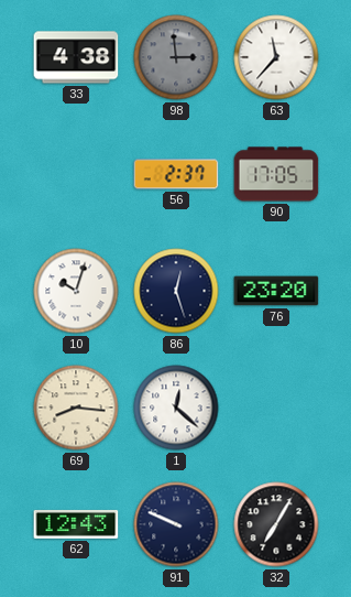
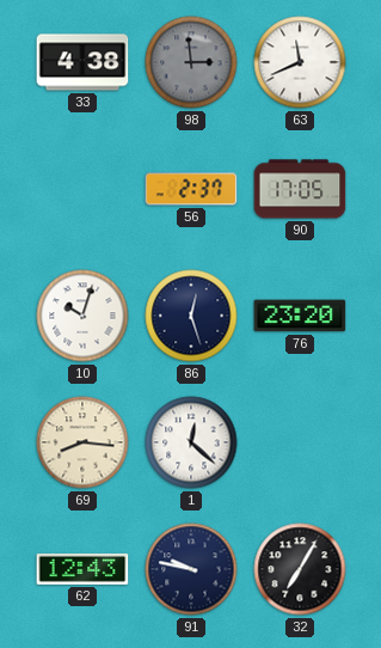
63: 11:37 -> 11:41
91: 9:49 -> 9:47
